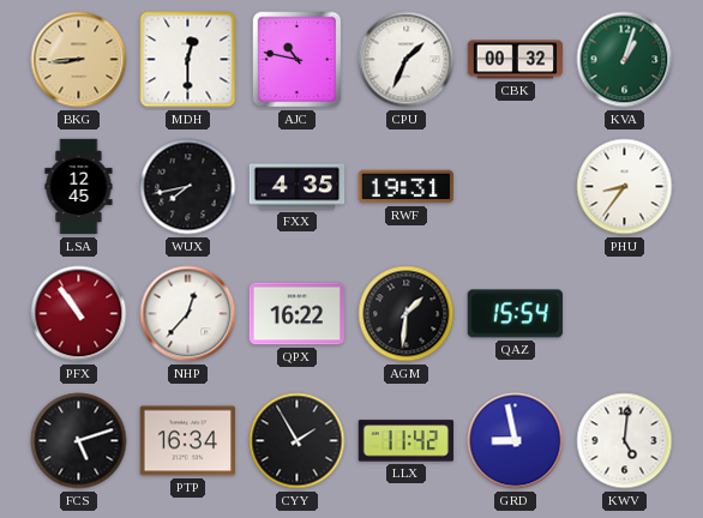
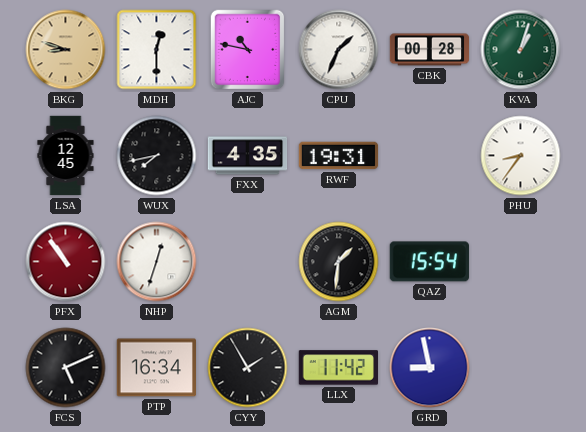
BKG: 8:44 -> 8:48
CBK: 00:32 -> 00:28
NHP: 12:37 -> 12:33
QPX: 16:22 -> none
FCS: 5:12 -> 5:11
KWV: 5:01 -> none
